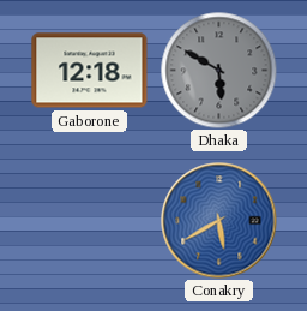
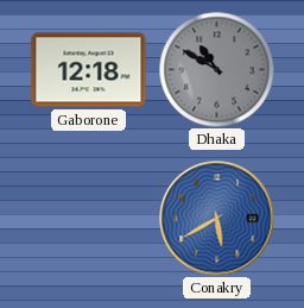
Dhaka: 5:50 -> 10:50
